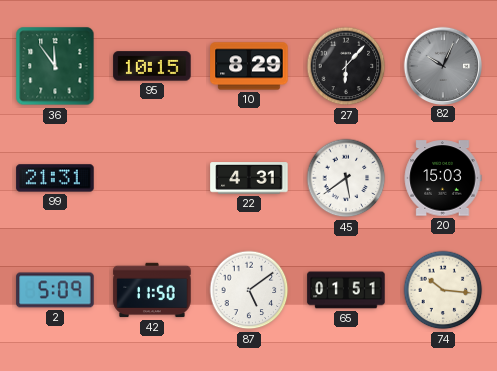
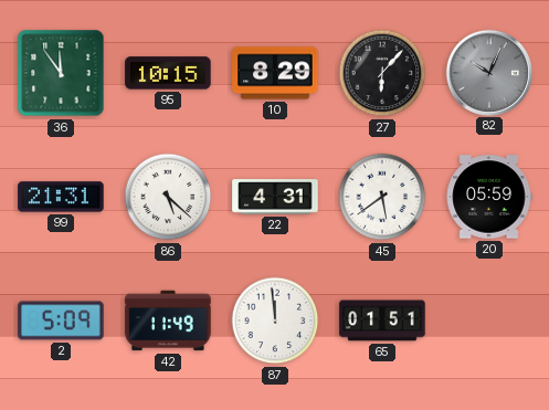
86: none -> 5:22
20: 15:03 -> 05:59
42: 11:50 -> 11:49
87: 5:09 -> 11:59
74: 10:16 -> none
